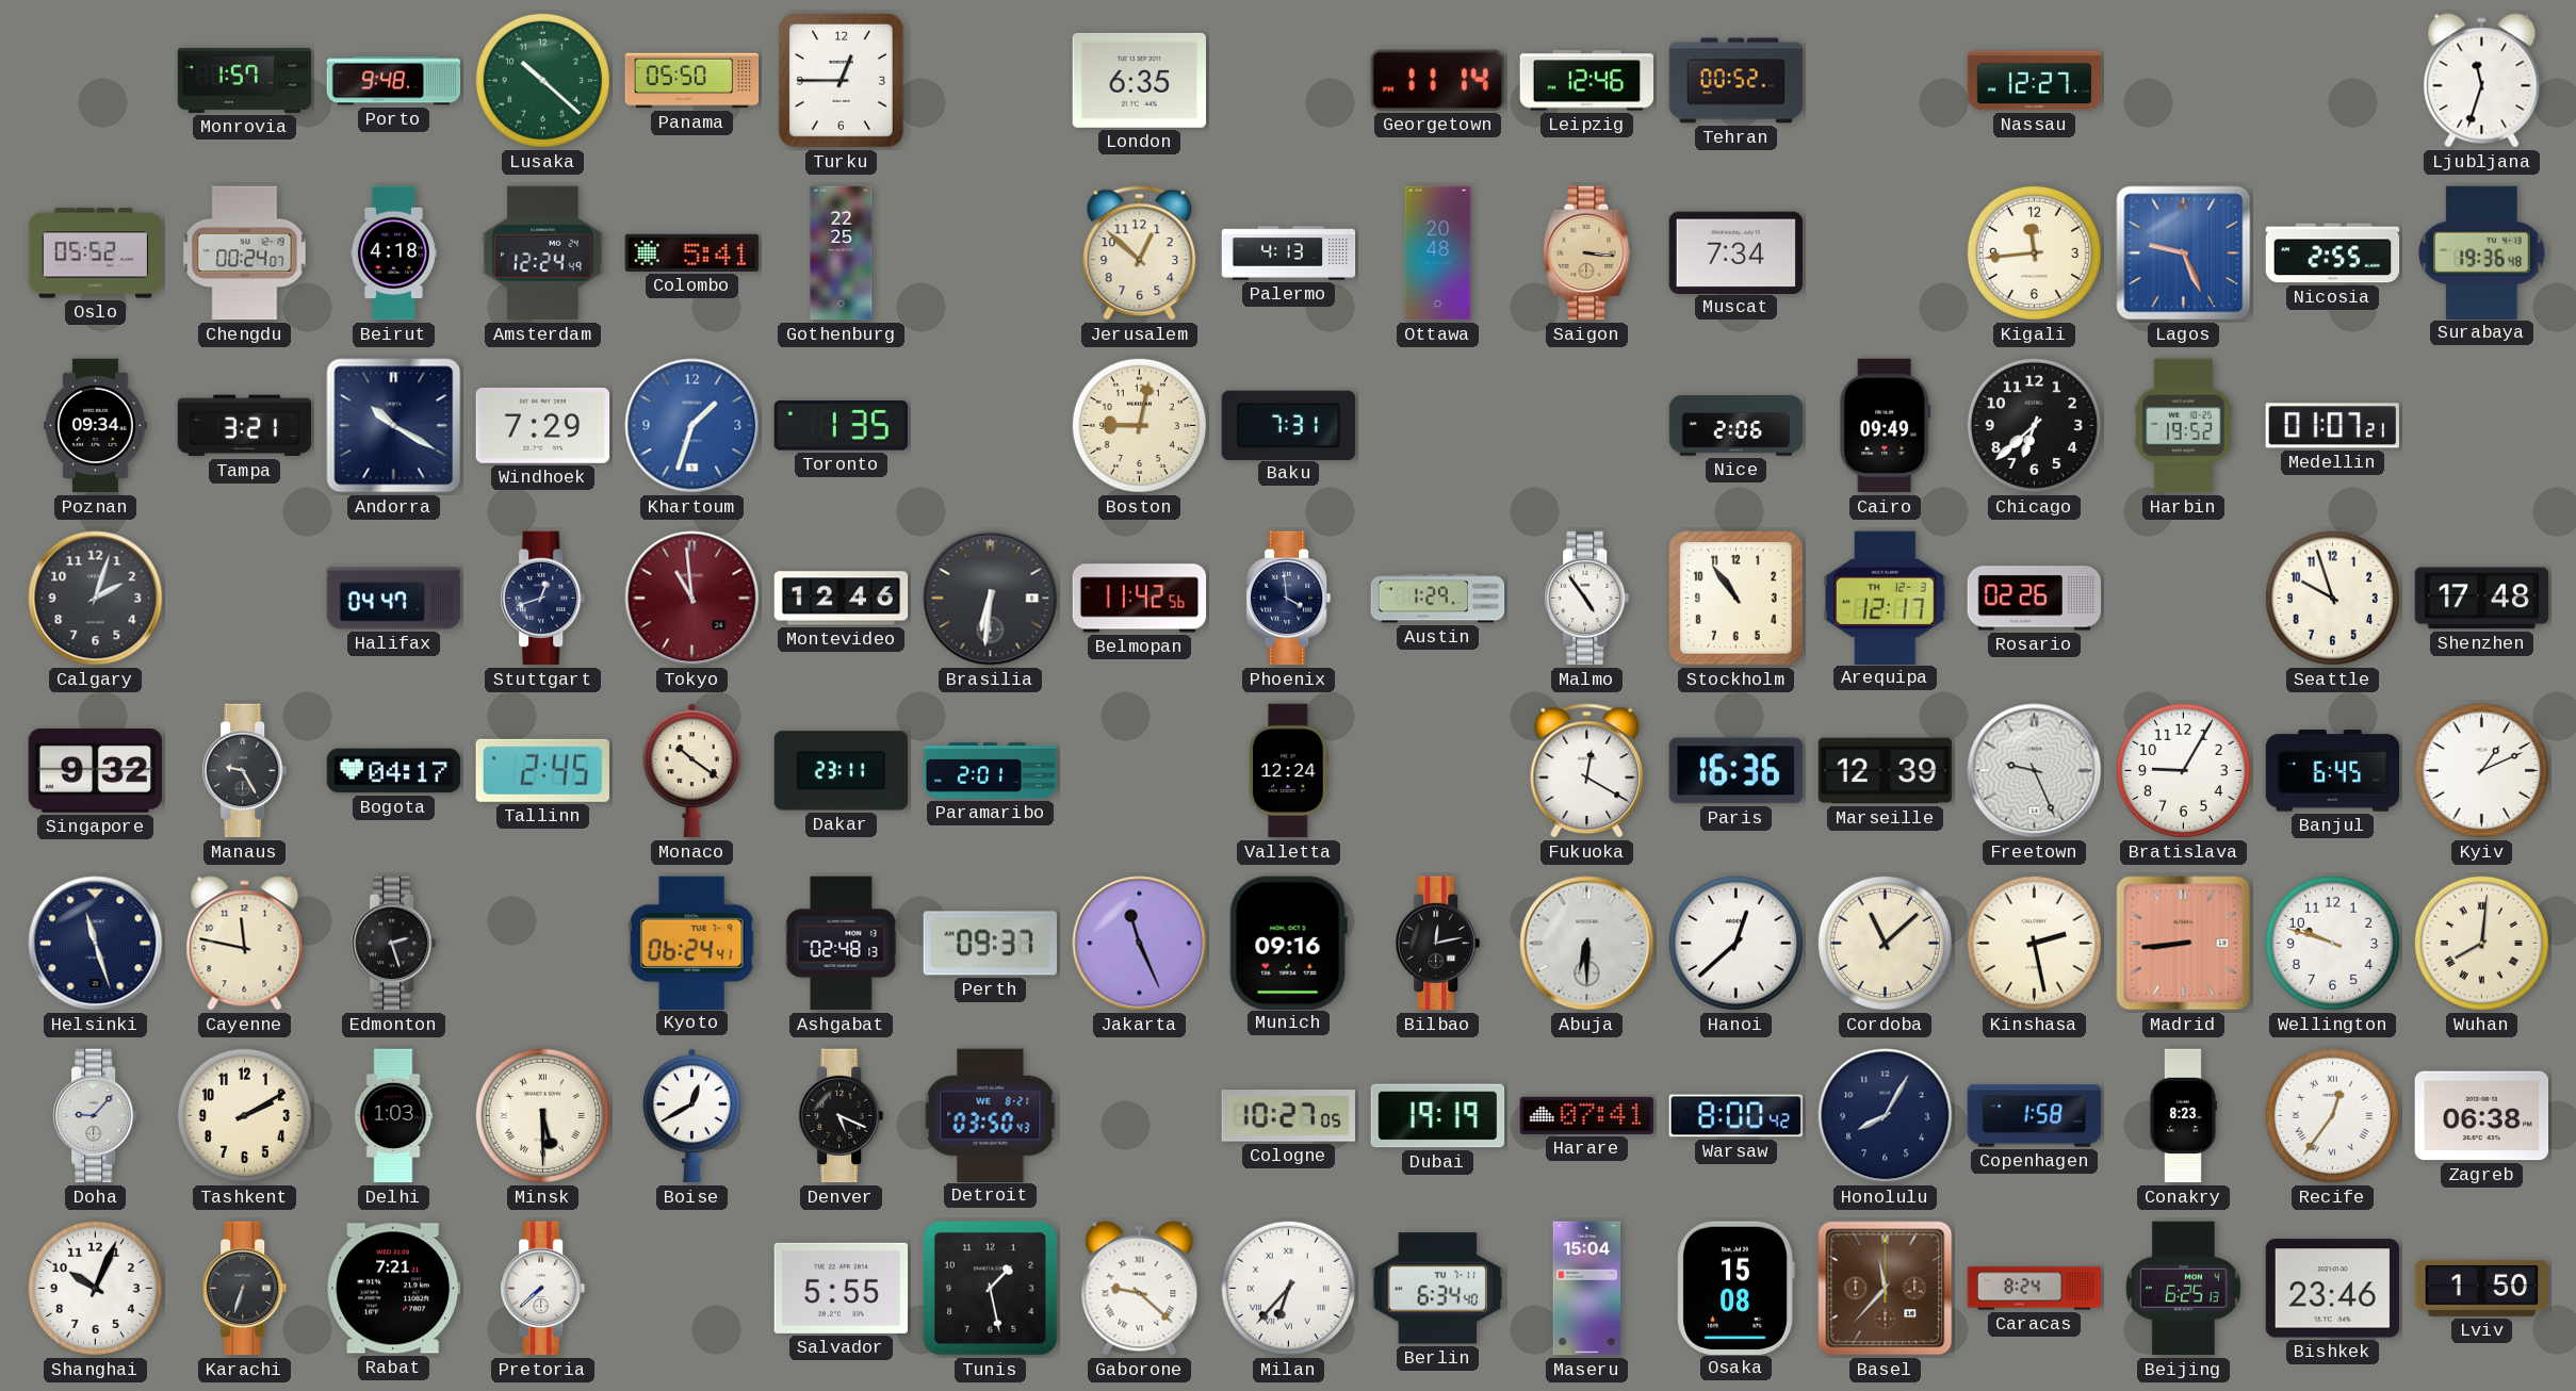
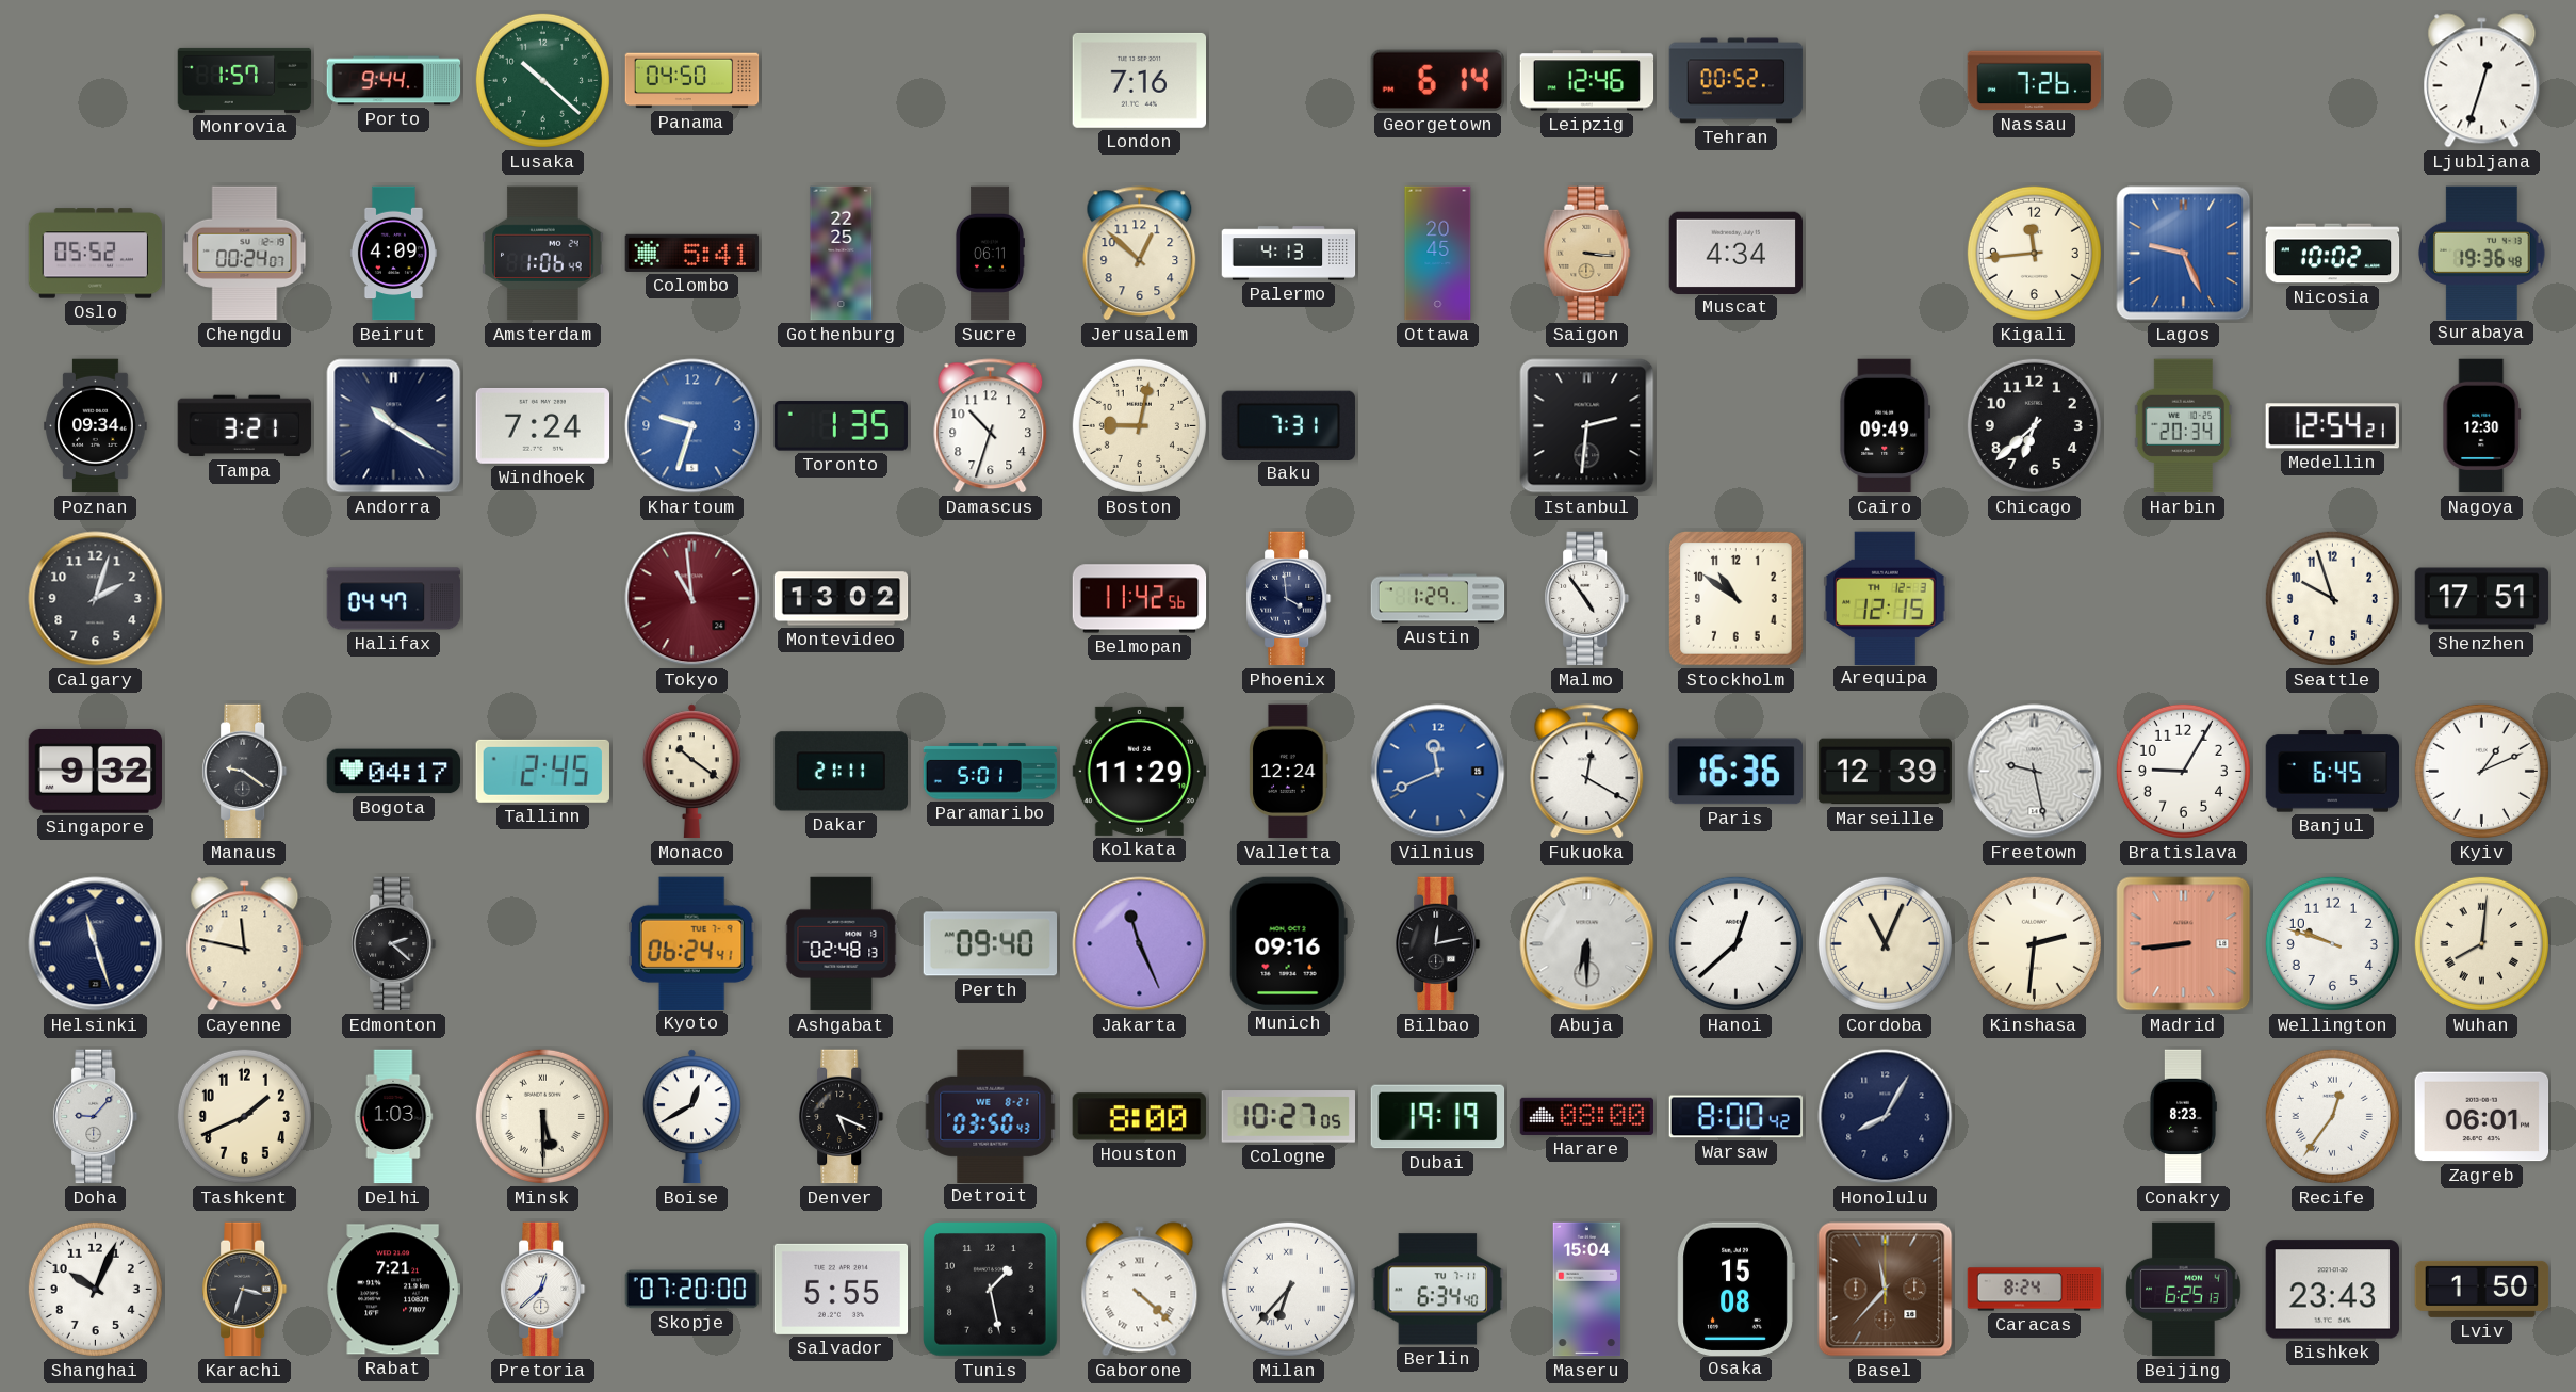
Porto: 9:48 -> 9:44
Panama: 05:50 -> 04:50
Turku: 12:45 -> none
London: 6:35 -> 7:16
Georgetown: 11:14 -> 6:14
Nassau: 12:27 -> 7:26
Ljubljana: 11:33 -> 12:33
Beirut: 4:18 -> 4:09
Amsterdam: 12:24 -> 1:06
Sucre: none -> 06:11
Ottawa: 20:48 -> 20:45
Muscat: 7:34 -> 4:34
Nicosia: 2:55 -> 10:02
Windhoek: 7:29 -> 7:24
Khartoum: 1:33 -> 9:33
Damascus: none -> 10:33
Istanbul: none -> 2:31
Nice: 2:06 -> none
Harbin: 19:52 -> 20:34
Medellin: 01:07 -> 12:54
Nagoya: none -> 12:30
Stuttgart: 12:42 -> none
Montevideo: 12:46 -> 13:02
Brasilia: 6:31 -> none
Stockholm: 10:54 -> 10:51
Arequipa: 12:17 -> 12:15
Rosario: 02:26 -> none
Shenzhen: 17:48 -> 17:51
Manaus: 9:25 -> 9:21
Dakar: 23:11 -> 21:11
Paramaribo: 2:01 -> 5:01
Kolkata: none -> 11:29
Vilnius: none -> 11:41
Freetown: 9:26 -> 9:28
Edmonton: 2:27 -> 2:22
Perth: 09:37 -> 09:40
Cordoba: 11:08 -> 11:04
Kinshasa: 2:28 -> 2:31
Tashkent: 2:10 -> 1:41
Houston: none -> 8:00
Harare: 07:41 -> 08:00
Copenhagen: 1:58 -> none
Zagreb: 06:38 -> 06:01
Karachi: 6:33 -> 3:33
Pretoria: 7:38 -> 12:38
Skopje: none -> 07:20
Gaborone: 9:22 -> 4:22
Bishkek: 23:46 -> 23:43
